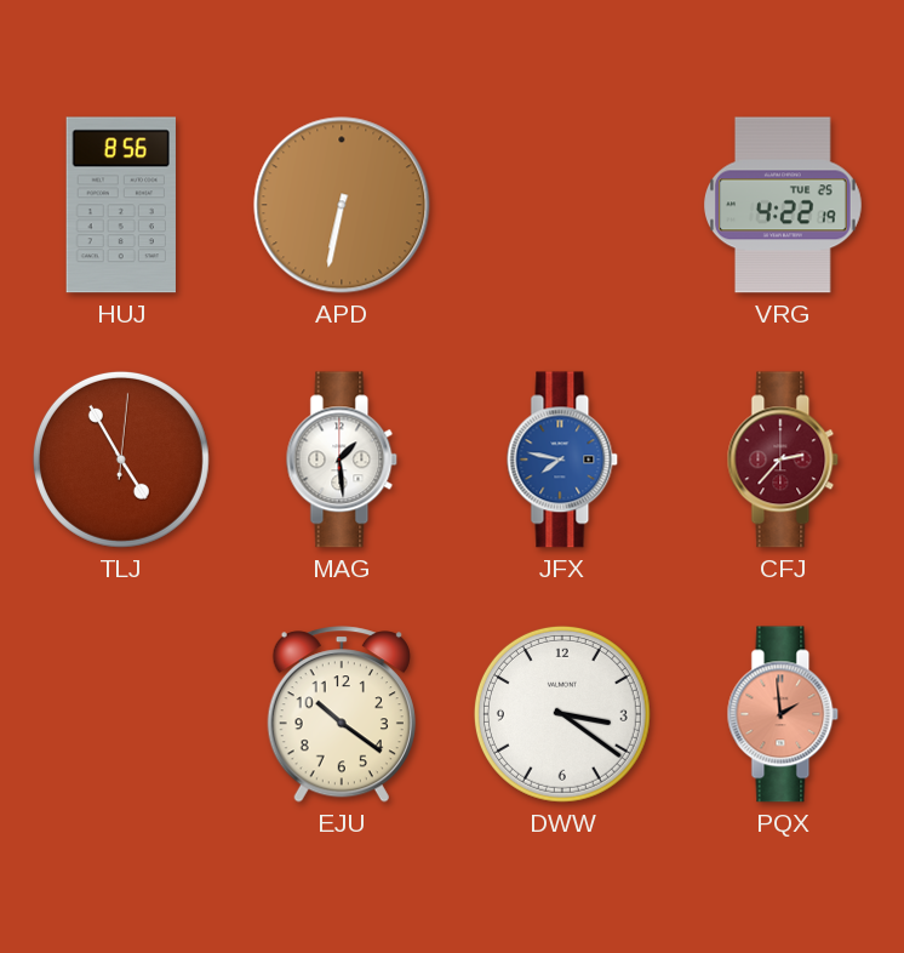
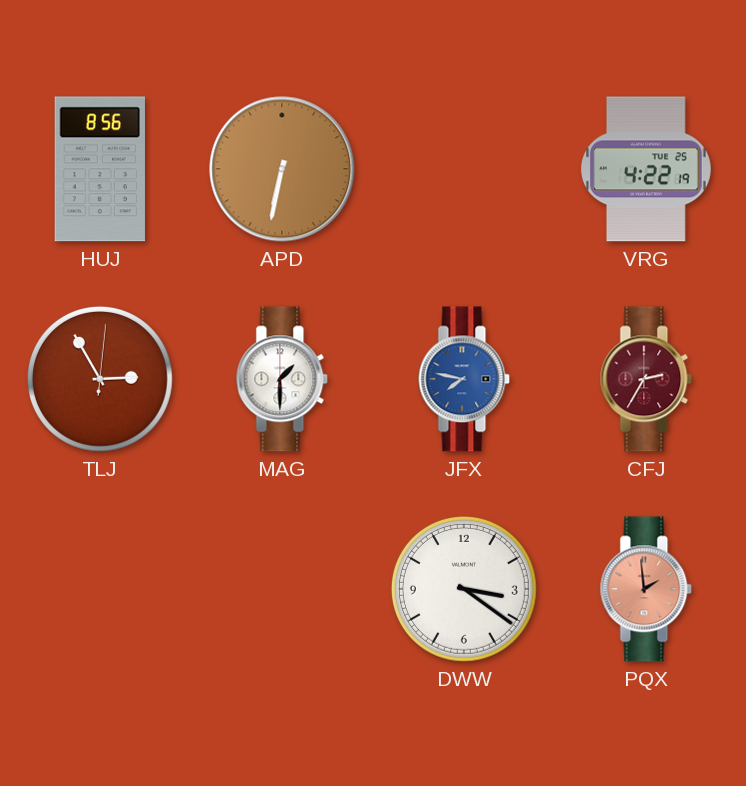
TLJ: 4:55 -> 2:55
MAG: 1:29 -> 1:30
CFJ: 2:37 -> 2:35
EJU: 10:21 -> none
